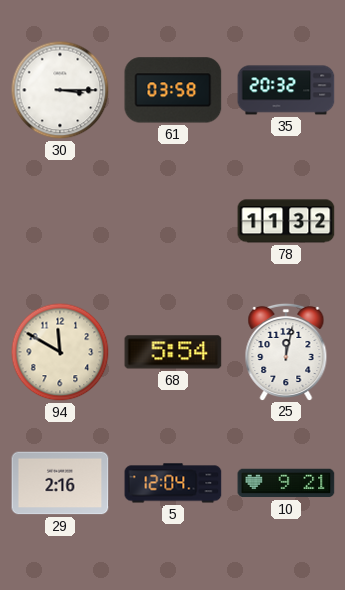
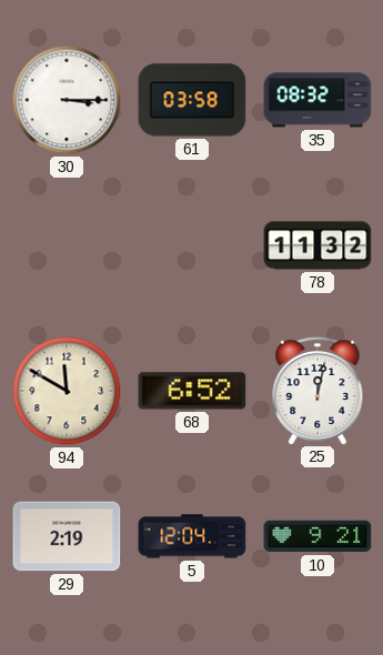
35: 20:32 -> 08:32
68: 5:54 -> 6:52
29: 2:16 -> 2:19
